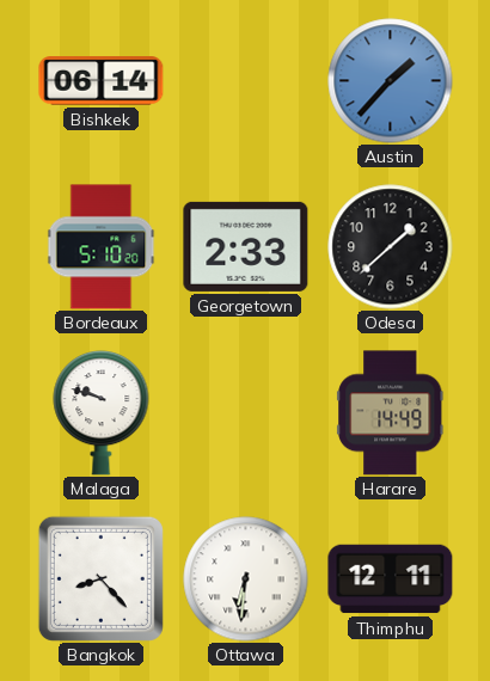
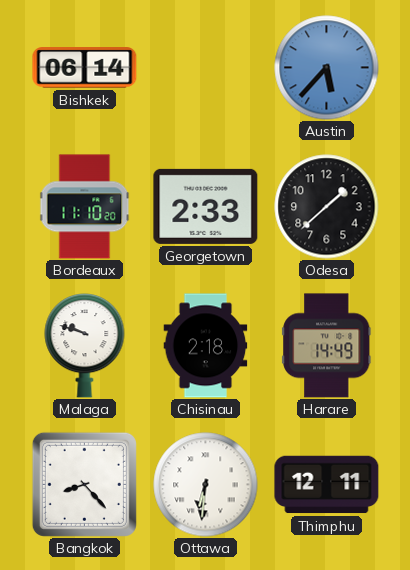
Austin: 1:37 -> 5:37
Bordeaux: 5:10 -> 11:10
Chisinau: none -> 2:18
